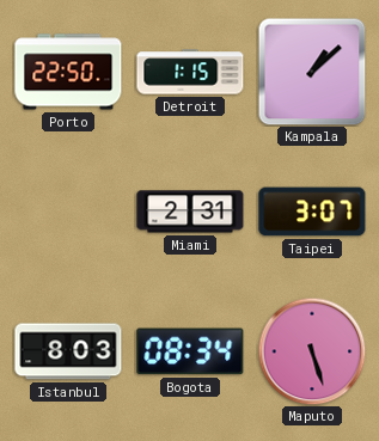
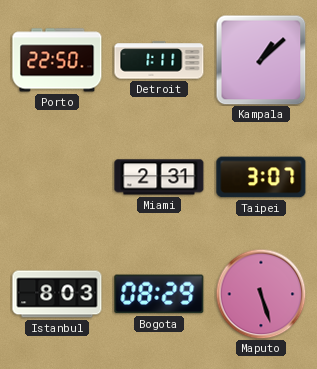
Detroit: 1:15 -> 1:11
Bogota: 08:34 -> 08:29
